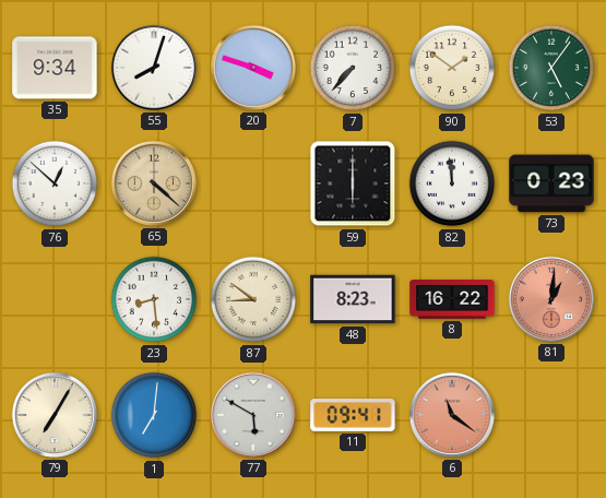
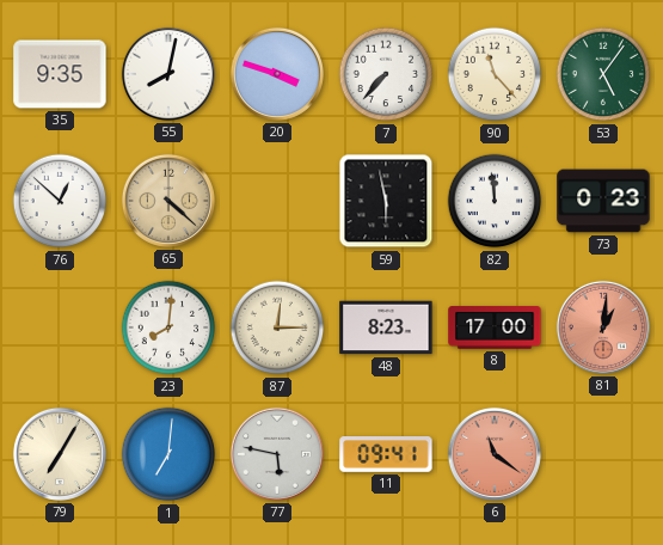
35: 9:34 -> 9:35
55: 8:03 -> 8:02
90: 1:51 -> 11:23
59: 6:00 -> 5:58
23: 8:29 -> 8:01
87: 8:51 -> 12:15
8: 16:22 -> 17:00
77: 5:50 -> 5:47
